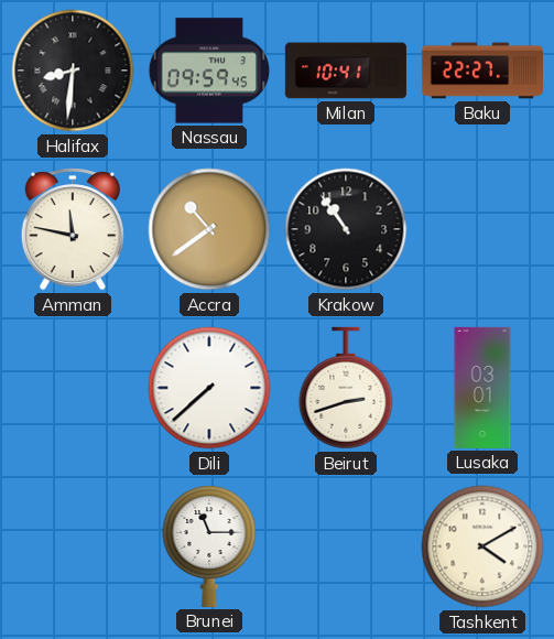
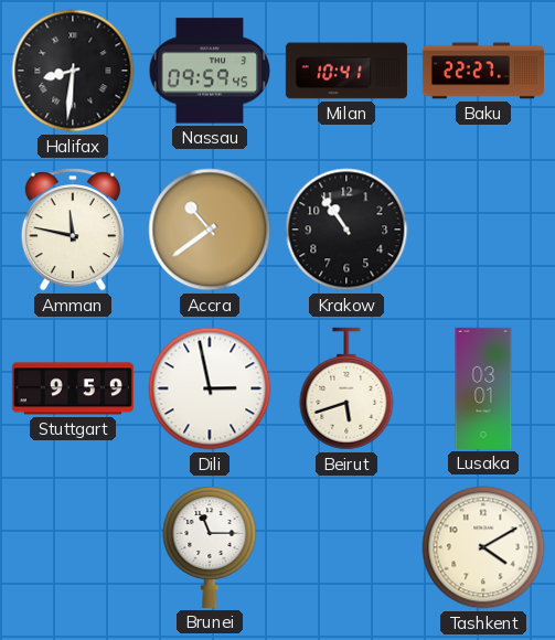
Stuttgart: none -> 9:59
Dili: 7:38 -> 2:58
Beirut: 2:42 -> 5:42
